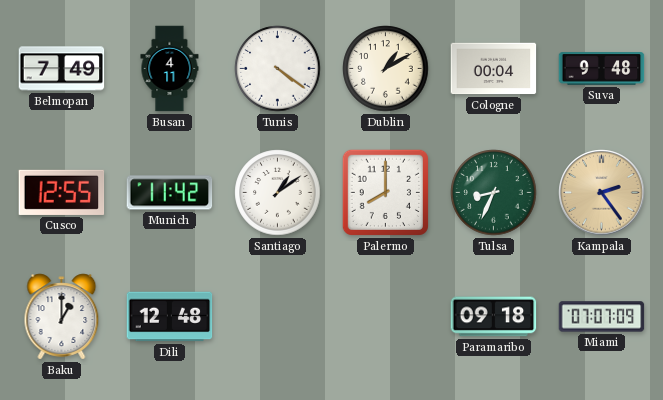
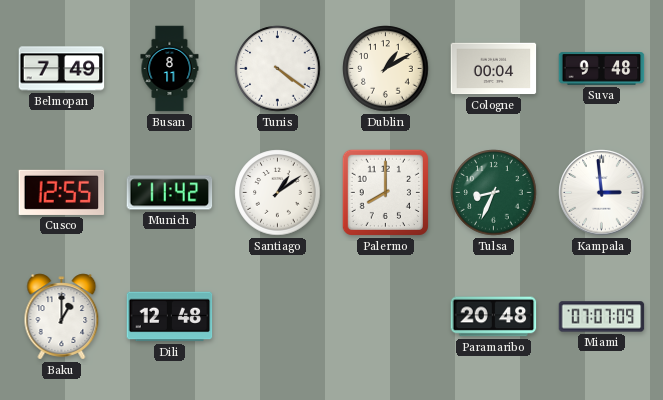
Busan: 4:11 -> 8:11
Kampala: 2:24 -> 2:59
Kampala dial: champagne -> white
Paramaribo: 09:18 -> 20:48
